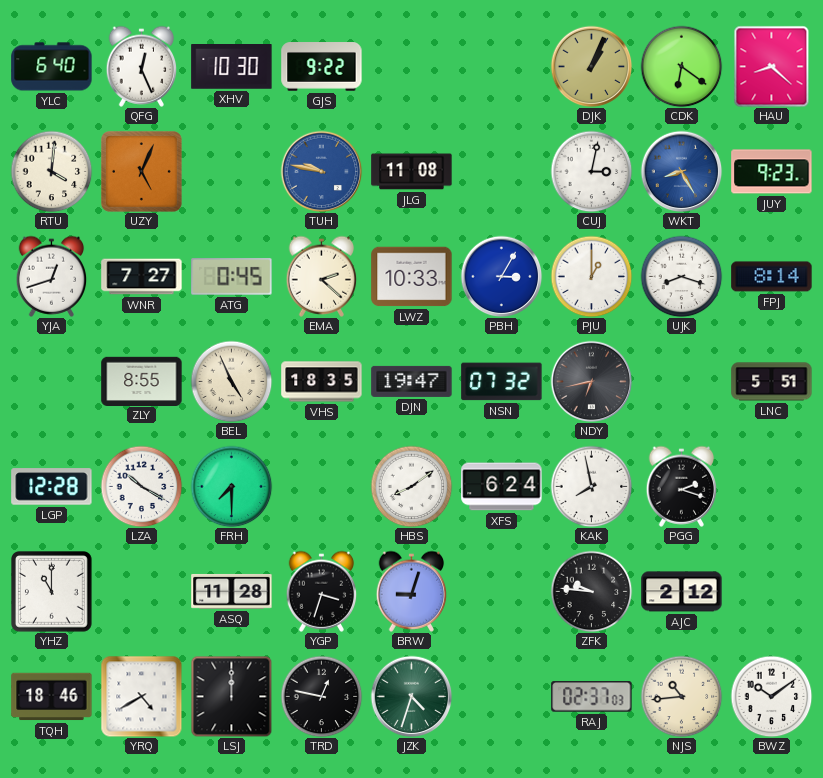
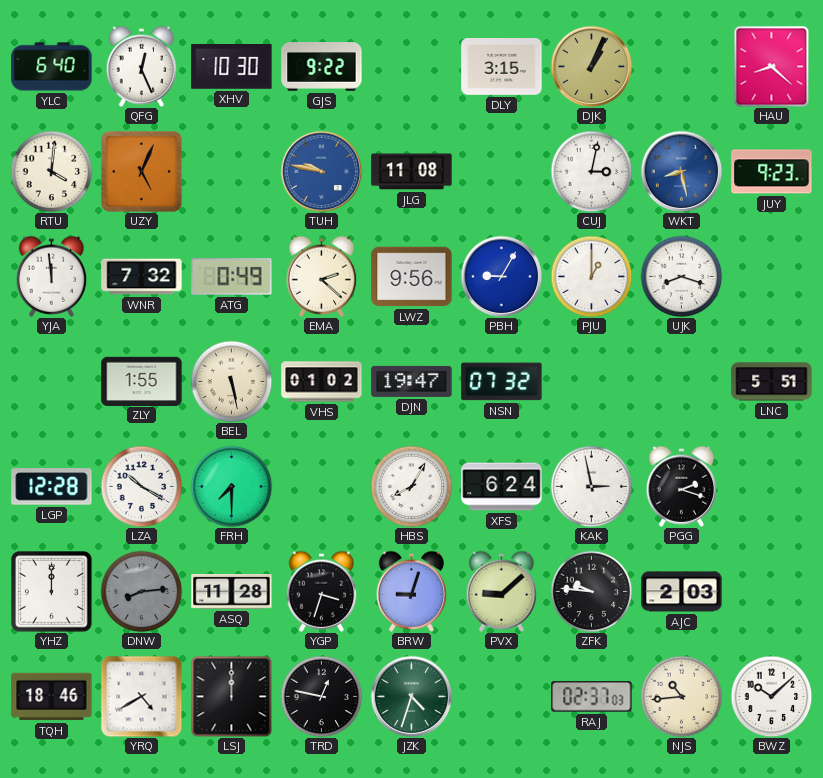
DLY: none -> 3:15
CDK: 6:21 -> none
WKT: 8:25 -> 8:28
YJA: 12:42 -> 11:59
WNR: 7:27 -> 7:32
ATG: 0:45 -> 0:49
LWZ: 10:33 -> 9:56
PBH: 3:05 -> 9:05
FPJ: 8:14 -> none
ZLY: 8:55 -> 1:55
BEL: 4:56 -> 5:28
VHS: 18:35 -> 01:02
NDY: 6:43 -> none
HBS: 8:09 -> 8:05
KAK: 7:58 -> 2:58
YHZ: 11:00 -> 12:00
DNW: none -> 8:14
PVX: none -> 9:08
AJC: 2:12 -> 2:03
BWZ: 10:09 -> 10:08
